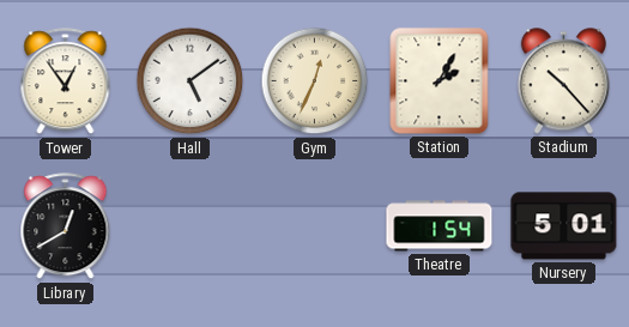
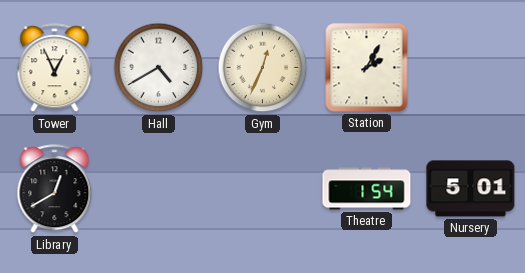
Tower: 12:54 -> 12:56
Hall: 5:09 -> 4:40
Stadium: 10:23 -> none
